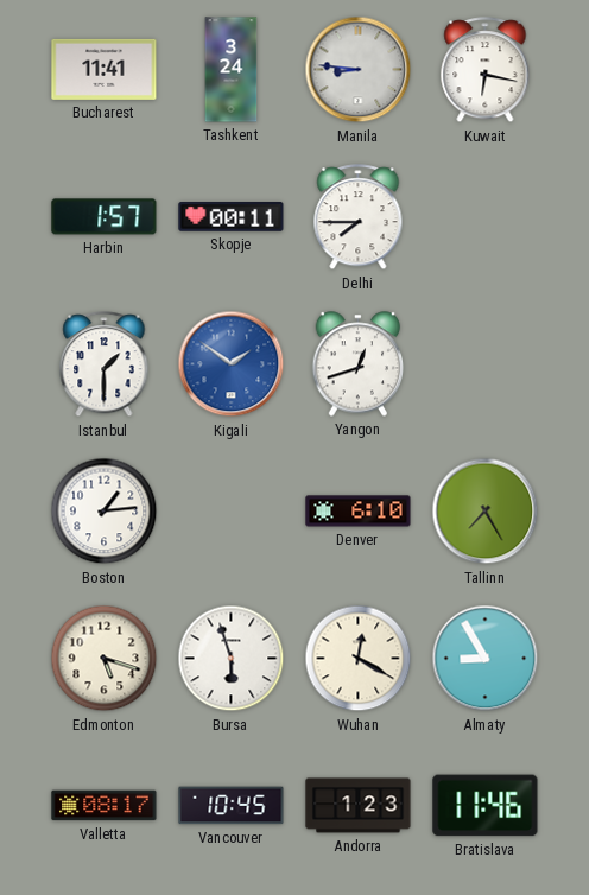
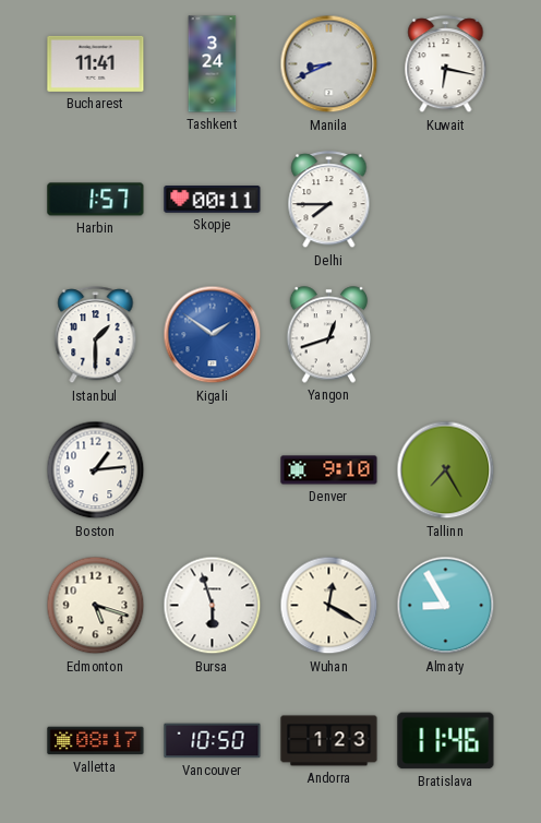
Manila: 8:46 -> 8:41
Denver: 6:10 -> 9:10
Vancouver: 10:45 -> 10:50
